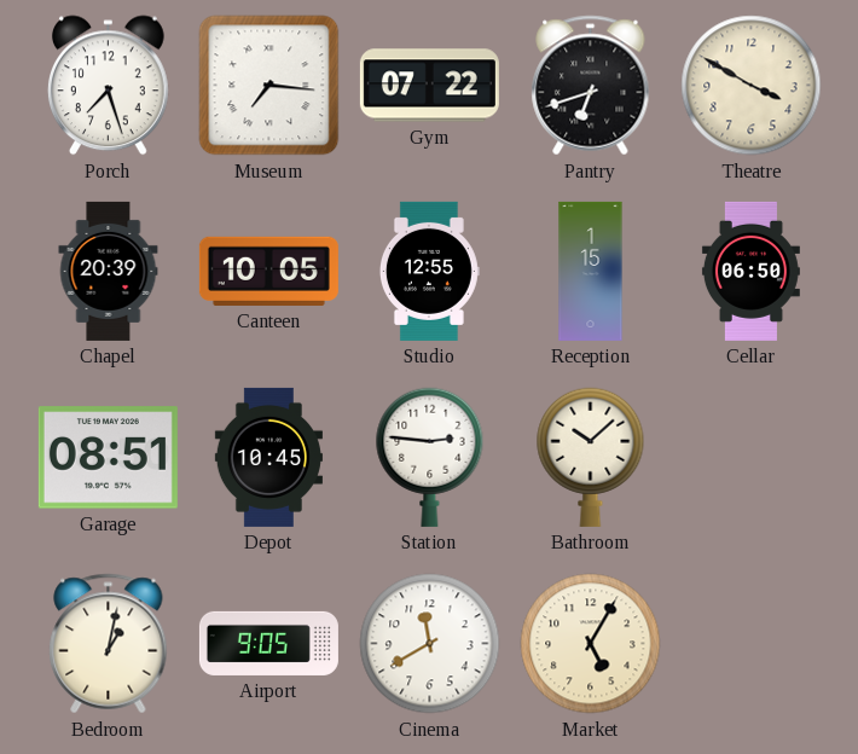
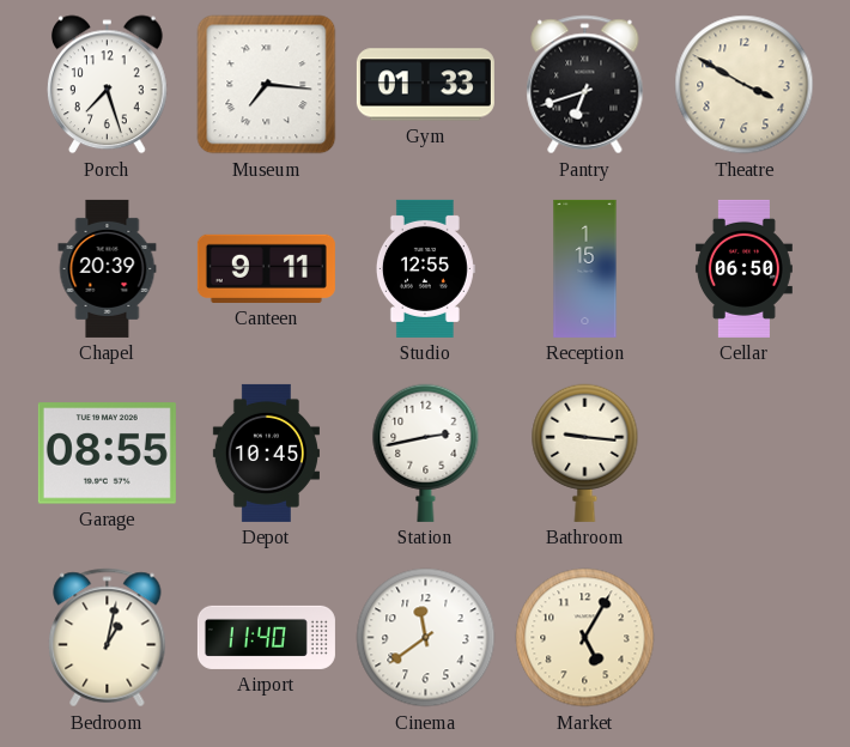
Gym: 07:22 -> 01:33
Canteen: 10:05 -> 9:11
Garage: 08:51 -> 08:55
Station: 2:46 -> 2:43
Bathroom: 10:08 -> 9:16
Airport: 9:05 -> 11:40
Cinema: 11:40 -> 11:39
